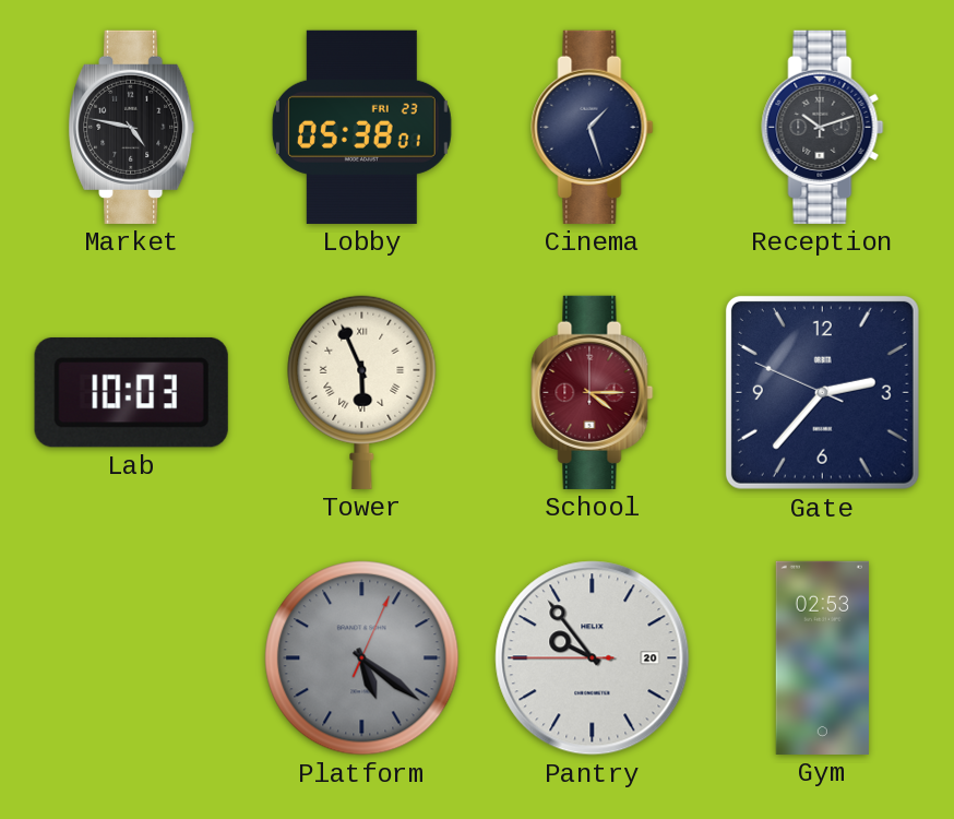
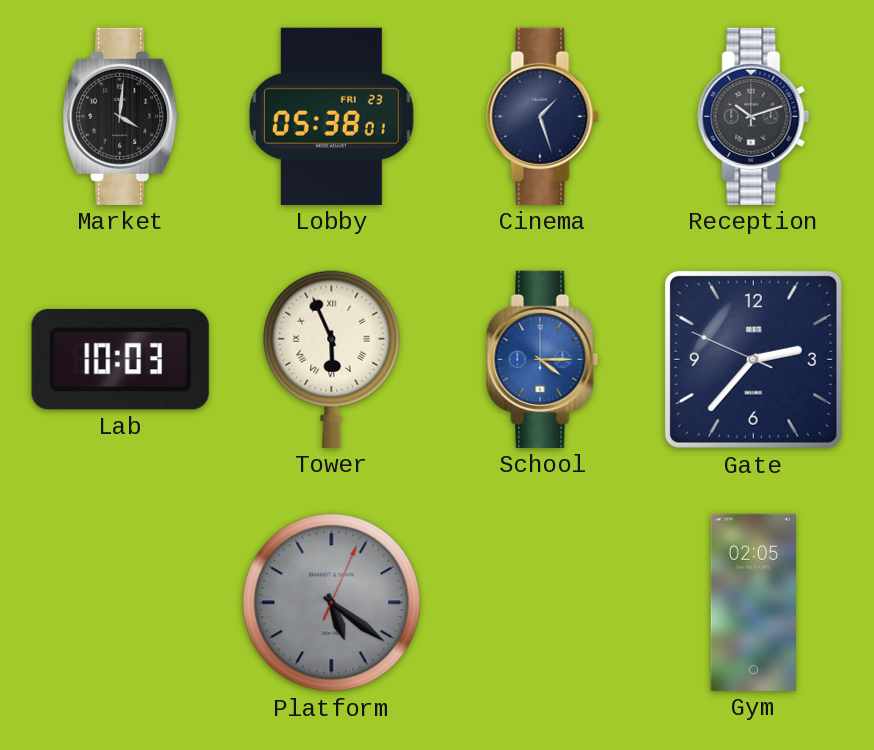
Market: 4:47 -> 4:01
School dial: burgundy -> blue
Pantry: 9:53 -> none
Gym: 02:53 -> 02:05
